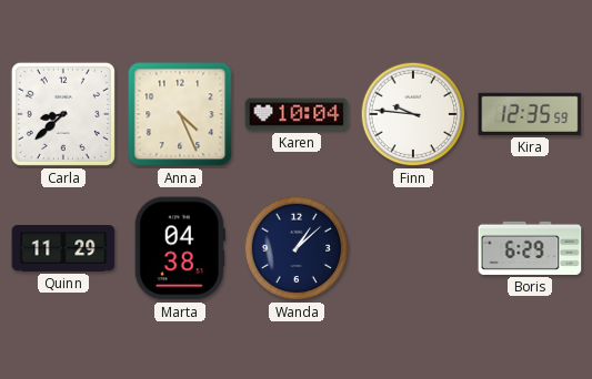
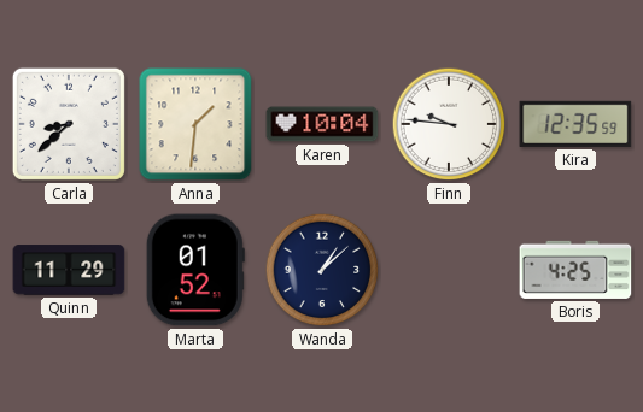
Anna: 4:26 -> 1:31
Marta: 04:38 -> 01:52
Boris: 6:29 -> 4:25
